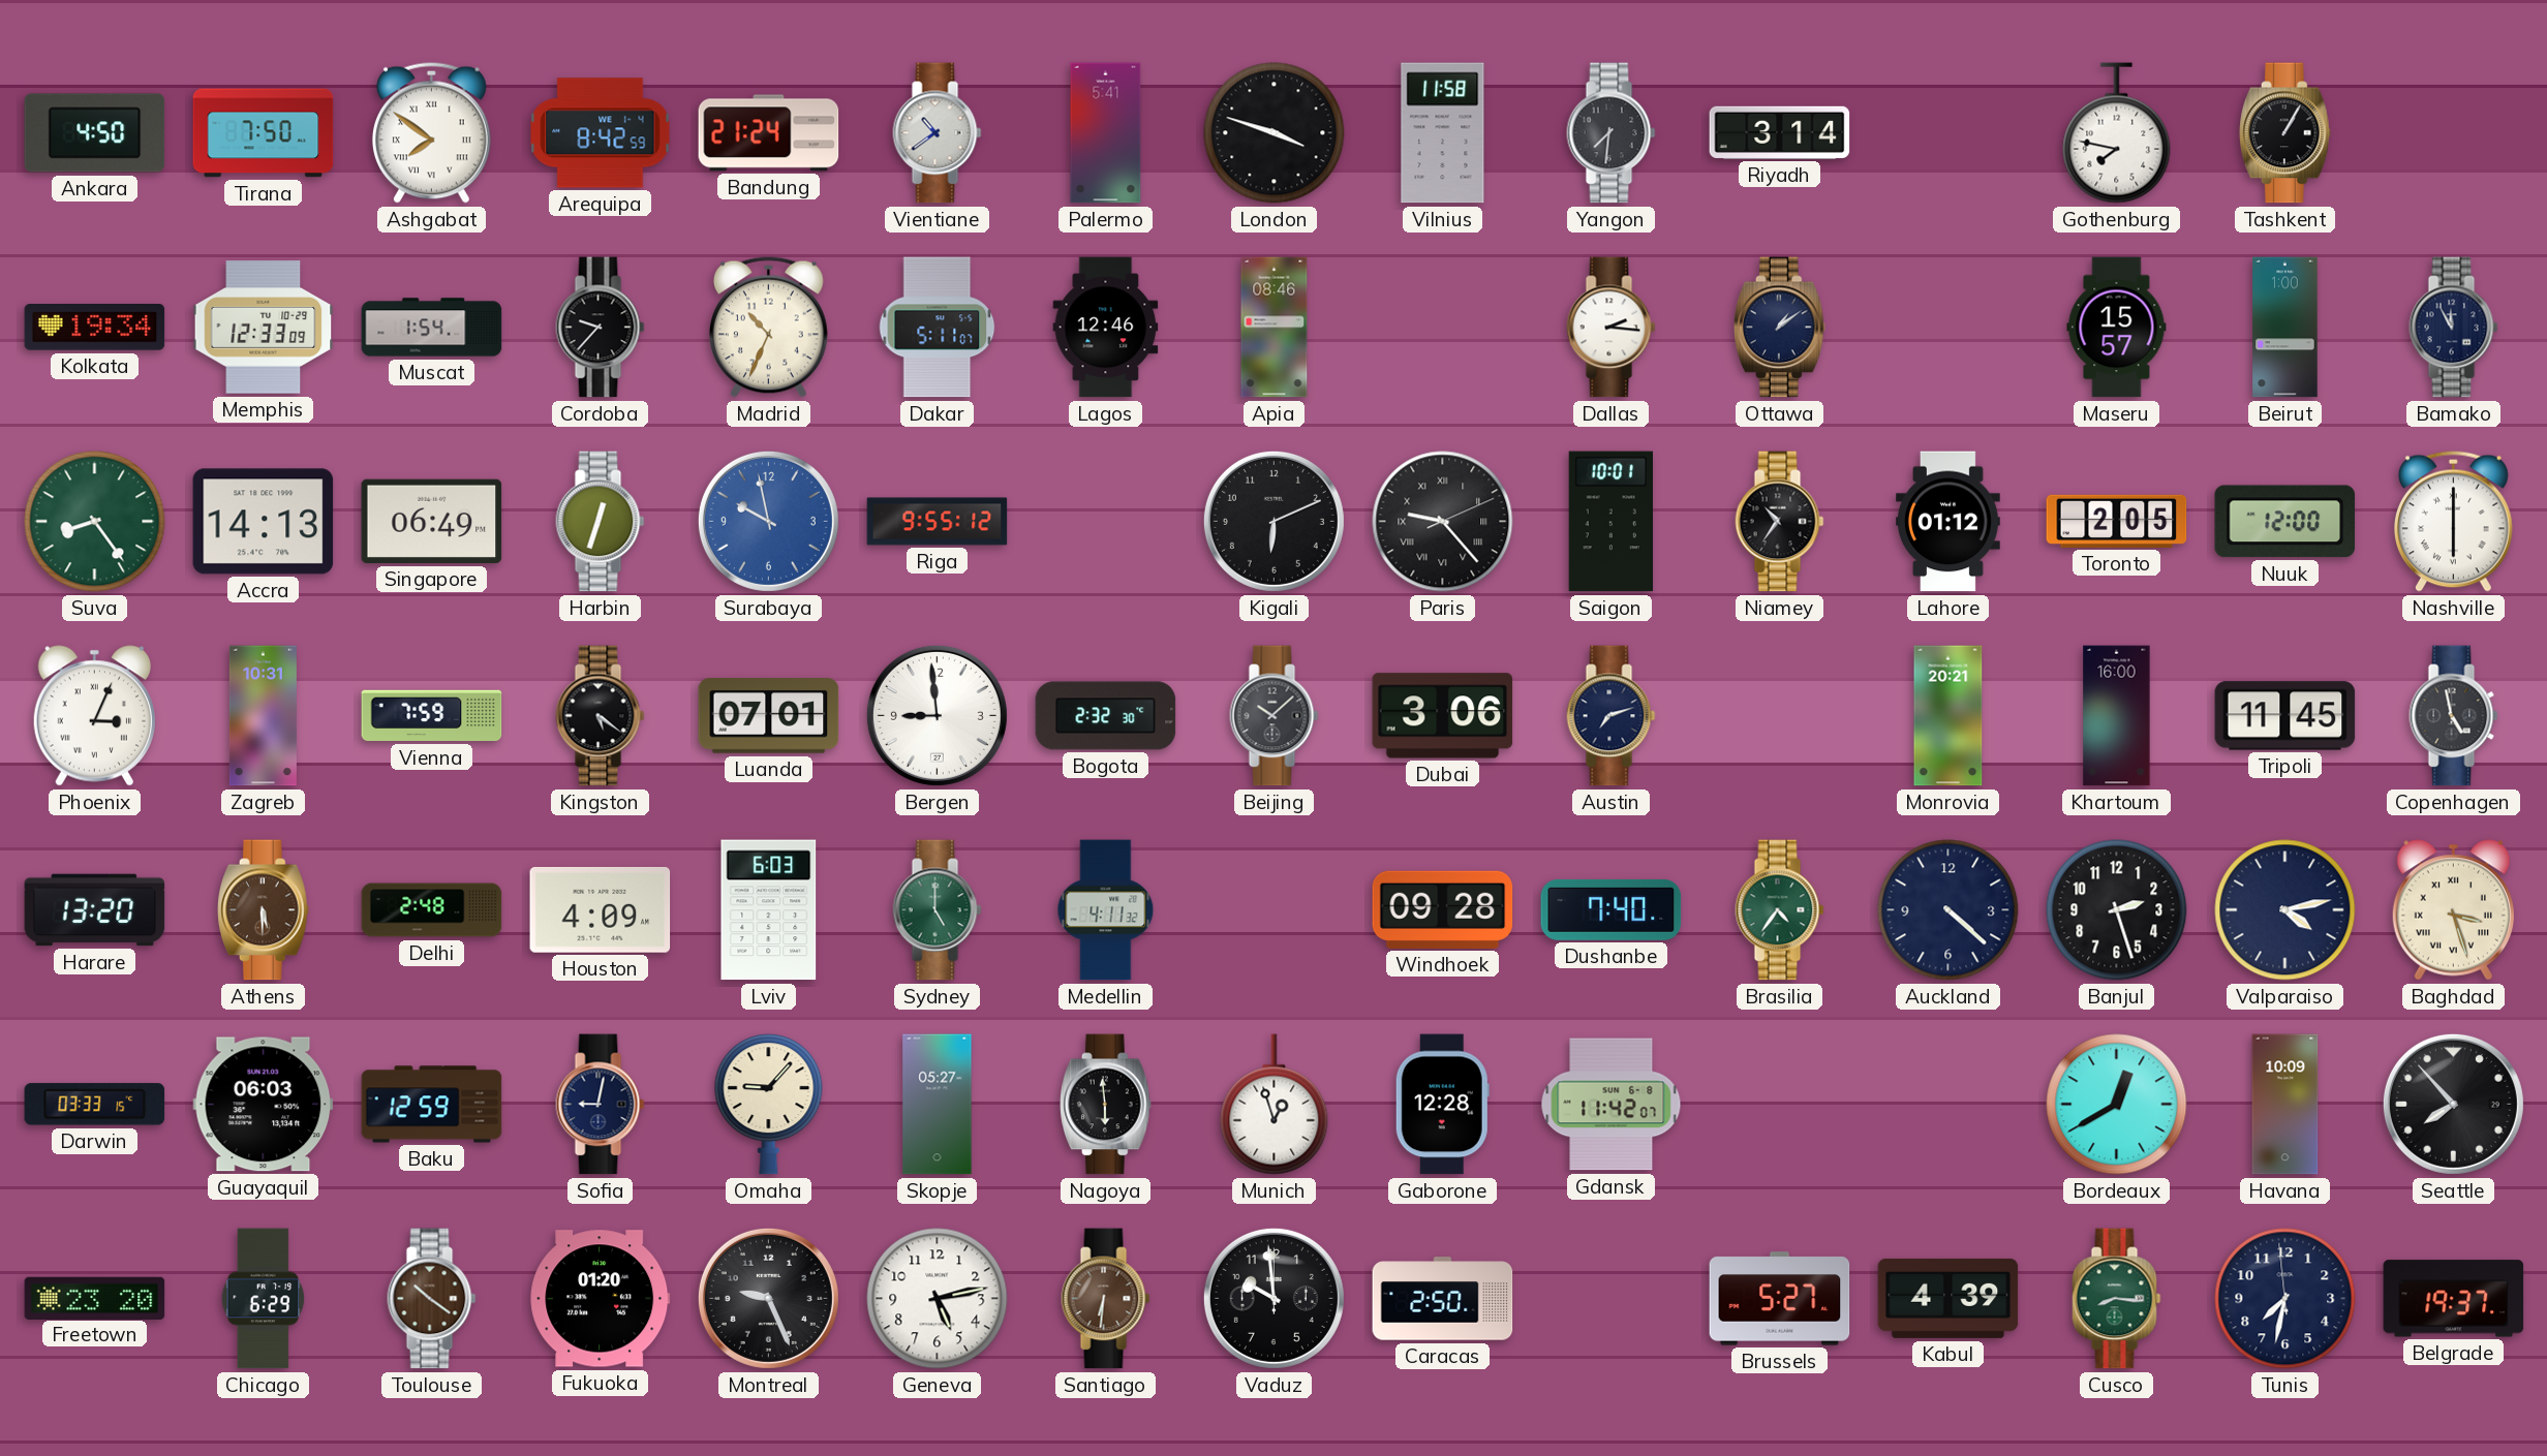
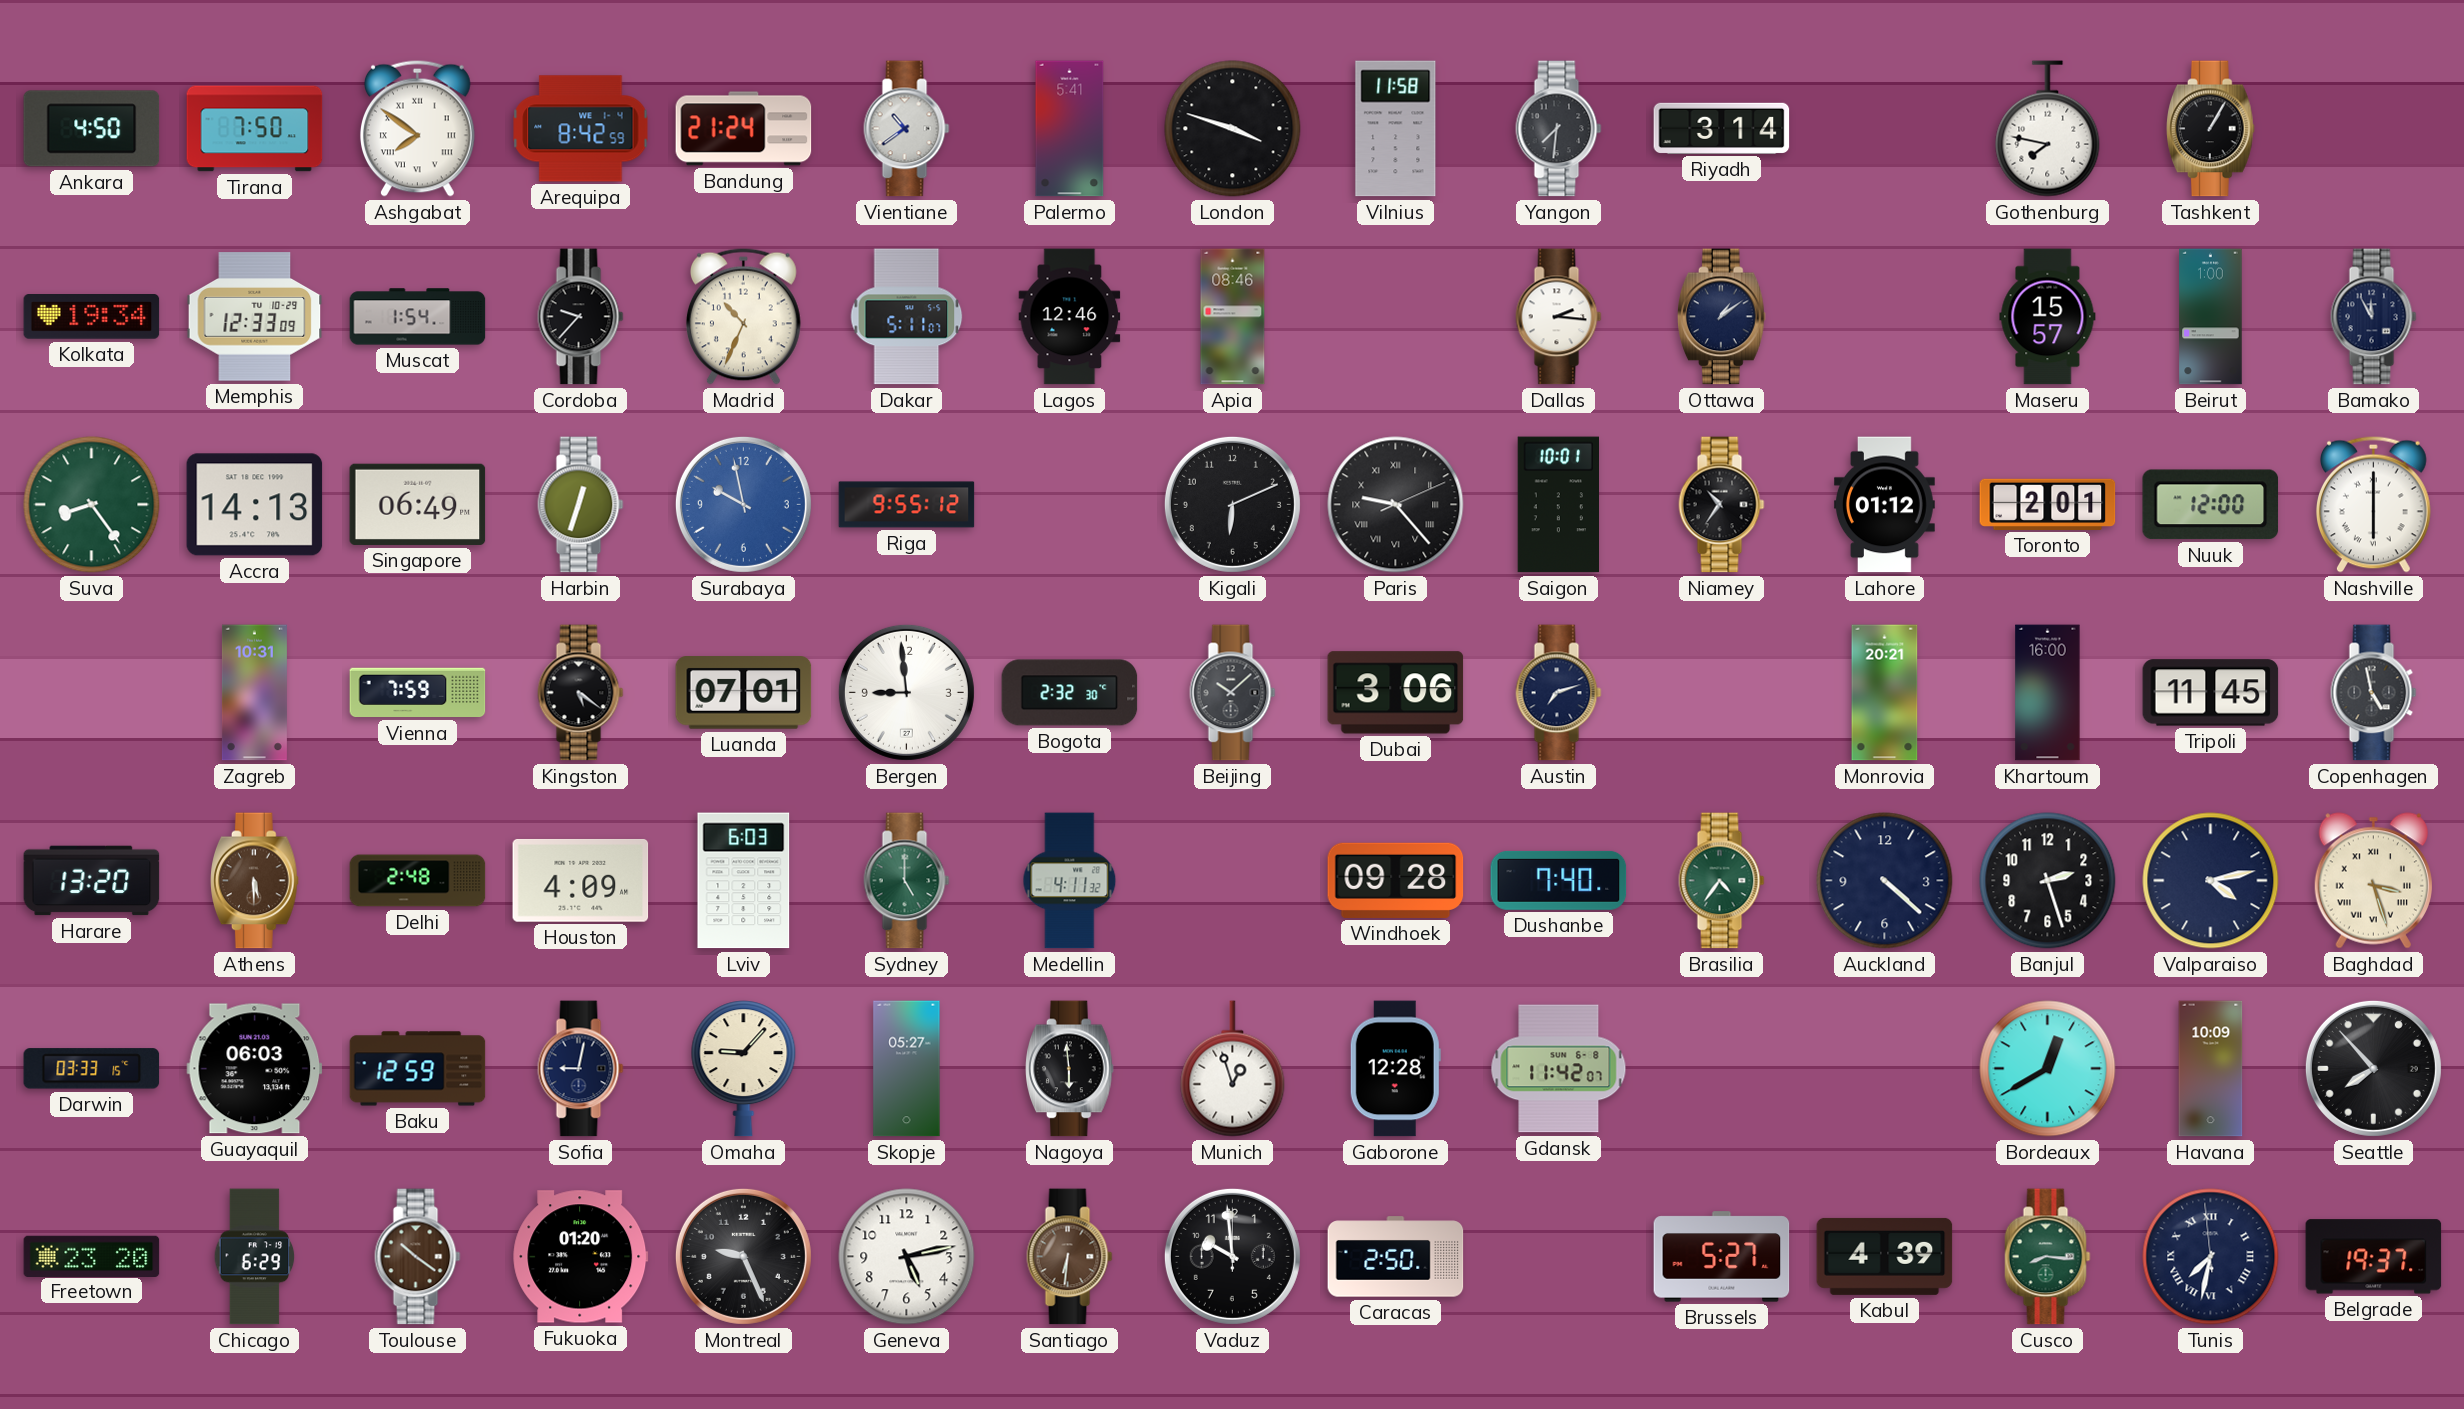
Toronto: 2:05 -> 2:01
Phoenix: 3:04 -> none
Tunis numerals: Arabic -> Roman
